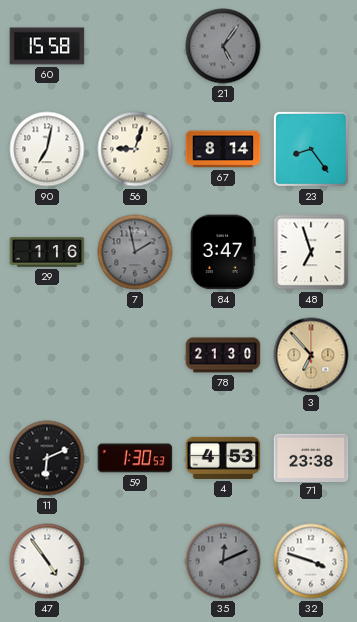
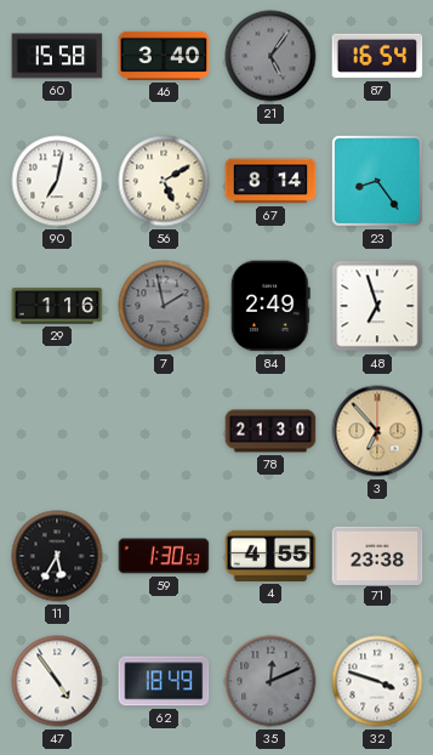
46: none -> 3:40
87: none -> 16:54
56: 9:03 -> 5:10
84: 3:47 -> 2:49
11: 6:11 -> 5:35
4: 4:53 -> 4:55
62: none -> 18:49
